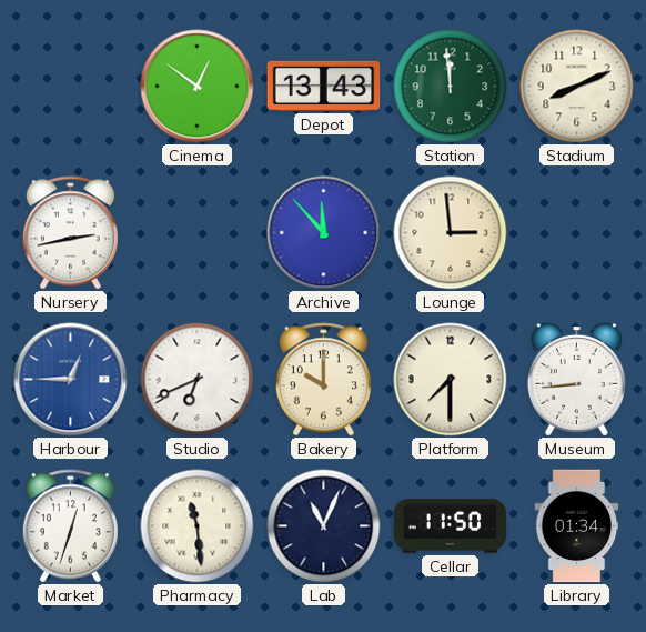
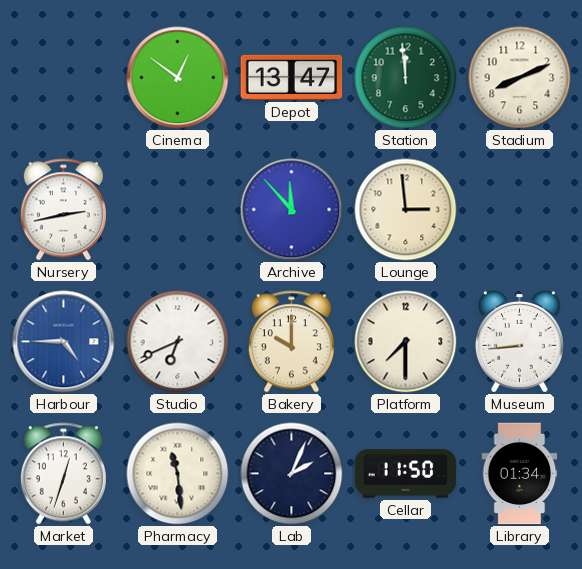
Depot: 13:43 -> 13:47
Harbour: 12:45 -> 4:45
Lab: 11:04 -> 2:04
